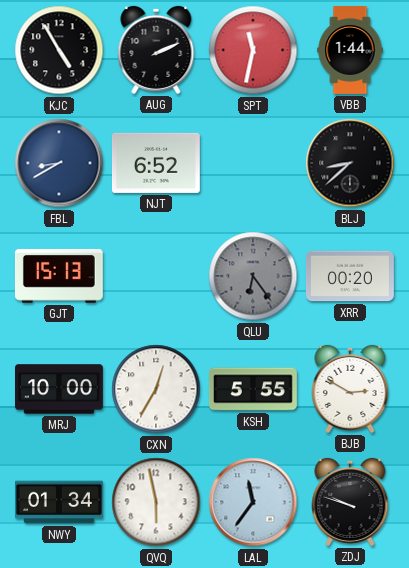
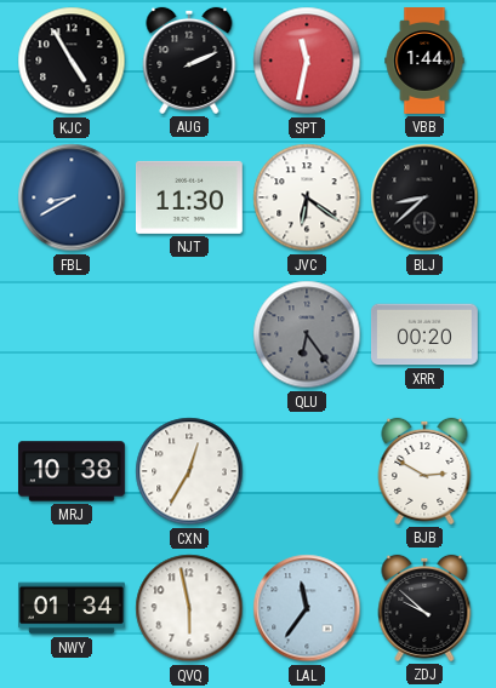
NJT: 6:52 -> 11:30
JVC: none -> 6:21
GJT: 15:13 -> none
MRJ: 10:00 -> 10:38
KSH: 5:55 -> none
ZDJ: 9:48 -> 9:52
